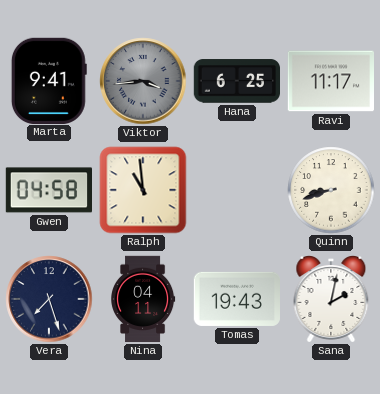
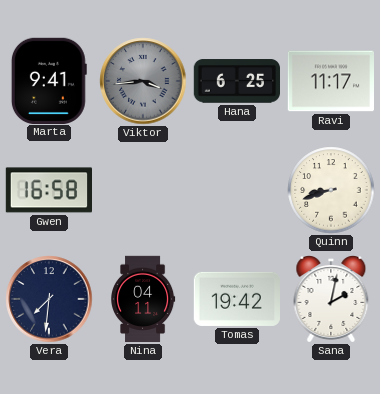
Gwen: 04:58 -> 16:58
Ralph: 10:59 -> none
Vera: 7:27 -> 7:31
Tomas: 19:43 -> 19:42
